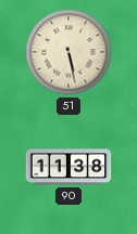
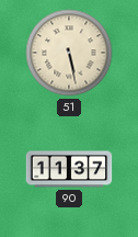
90: 11:38 -> 11:37
